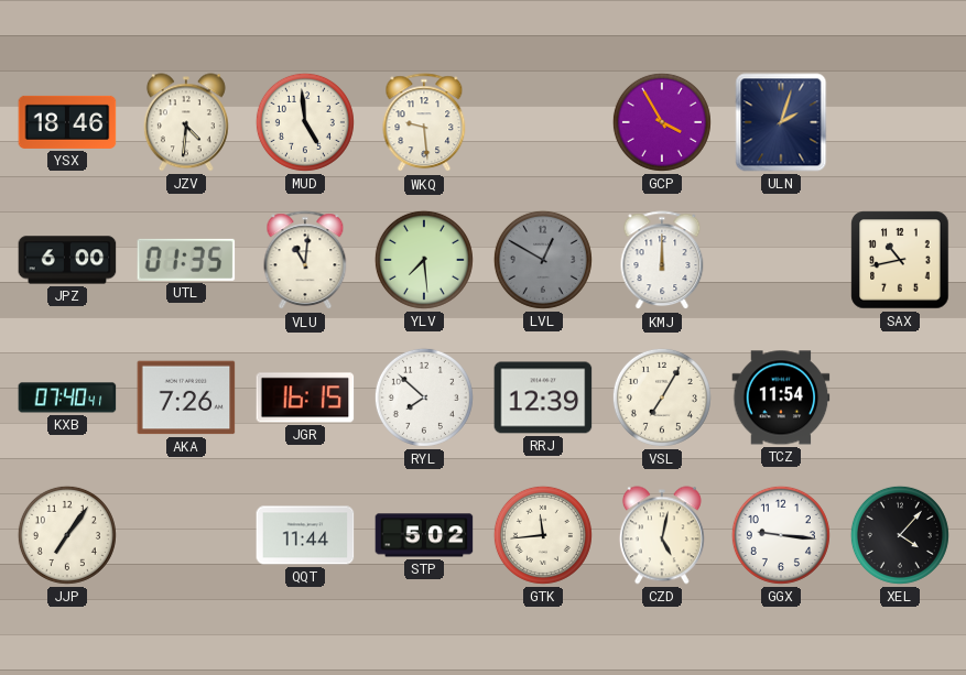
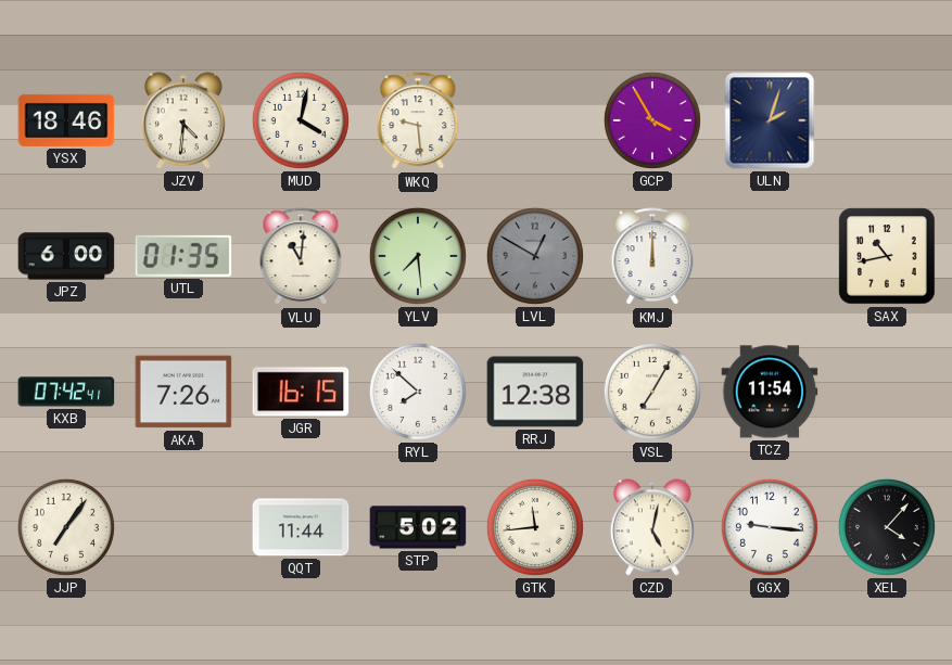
MUD: 4:59 -> 4:02
KXB: 07:40 -> 07:42
RRJ: 12:39 -> 12:38
